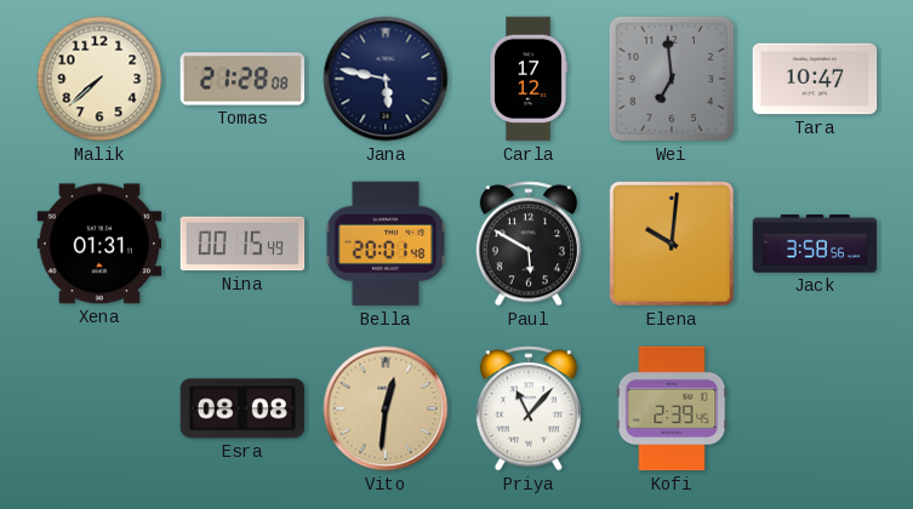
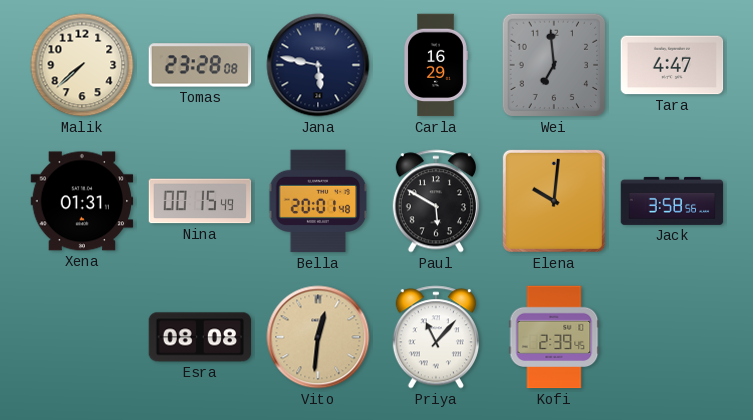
Tomas: 21:28 -> 23:28
Carla: 17:12 -> 16:29
Tara: 10:47 -> 4:47
